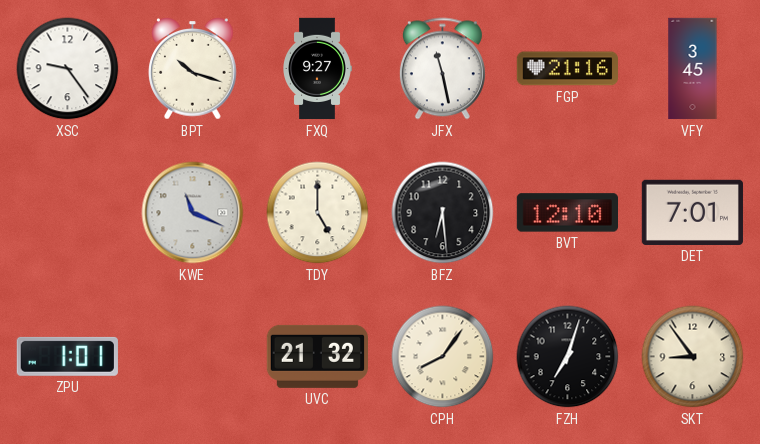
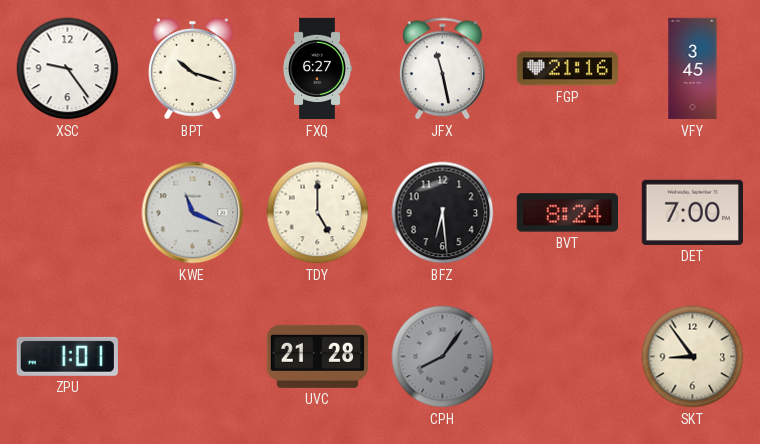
FXQ: 9:27 -> 6:27
BVT: 12:10 -> 8:24
DET: 7:01 -> 7:00
UVC: 21:32 -> 21:28
CPH dial: cream -> grey
FZH: 7:03 -> none
